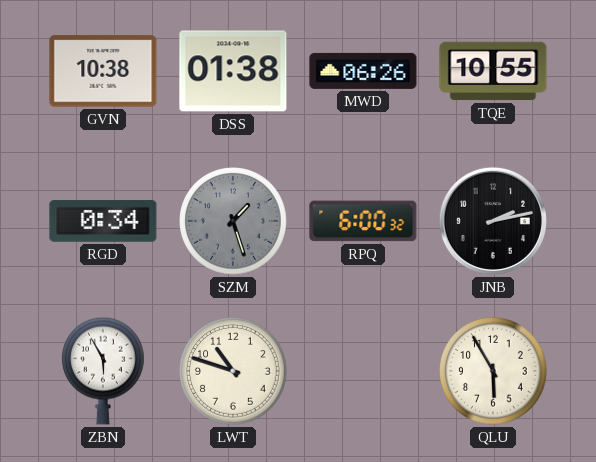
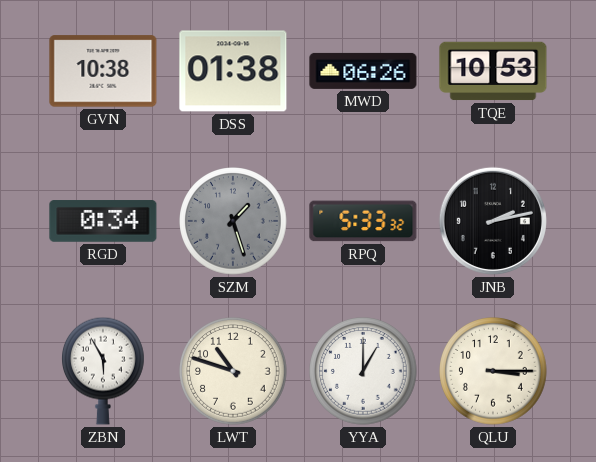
TQE: 10:55 -> 10:53
RPQ: 6:00 -> 5:33
YYA: none -> 1:00
QLU: 5:55 -> 3:15
